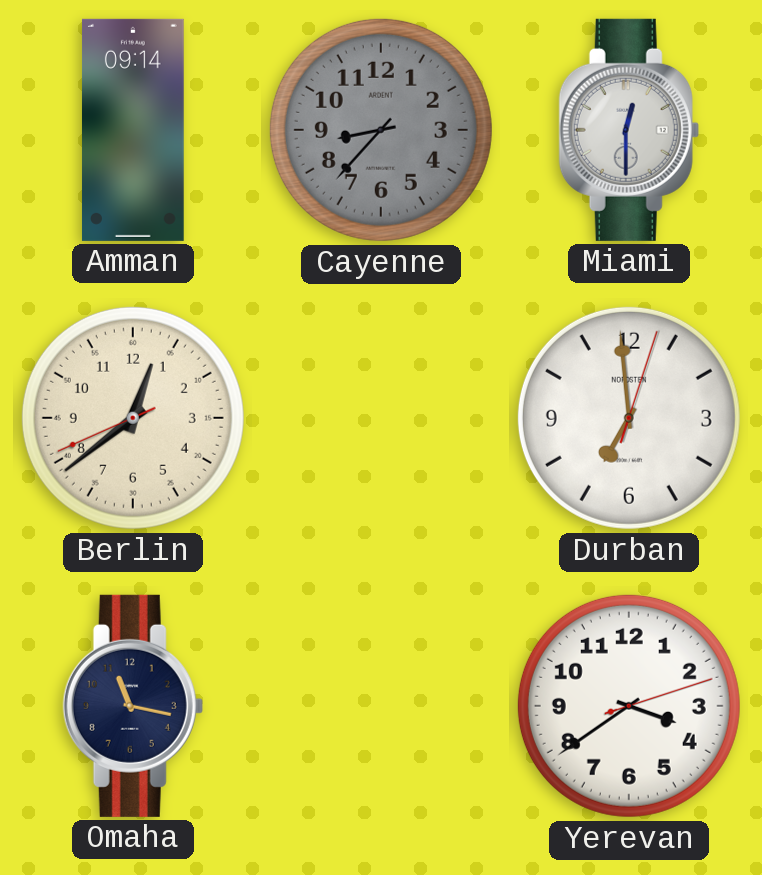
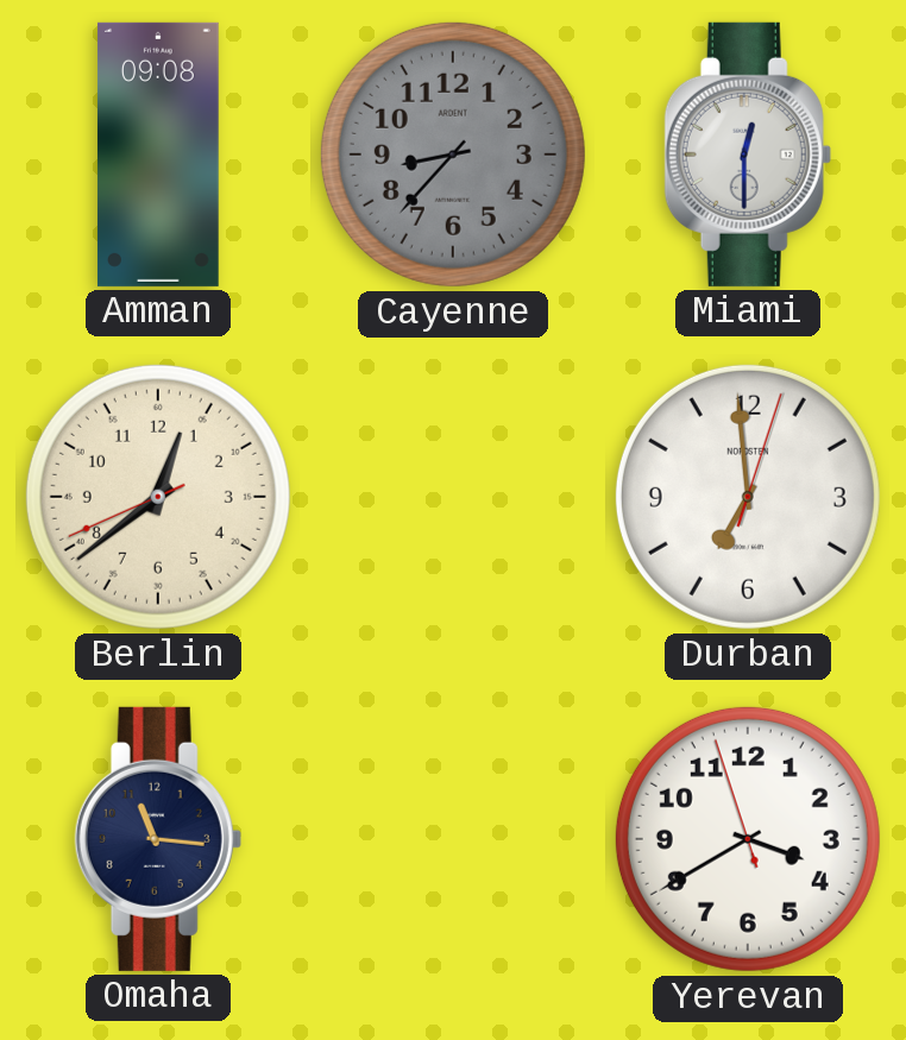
Amman: 09:14 -> 09:08
Omaha: 11:17 -> 11:16
Yerevan: 3:39:12 -> 3:39:57
